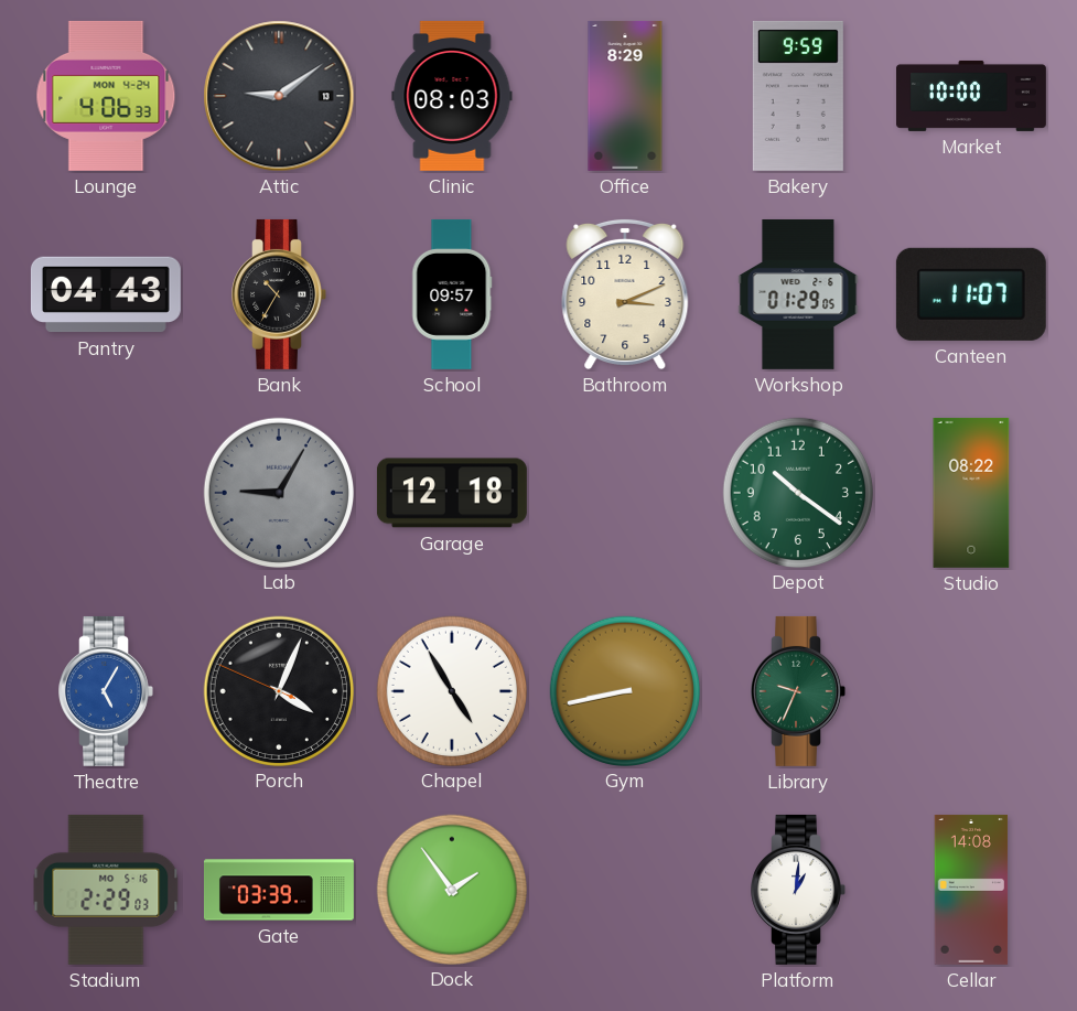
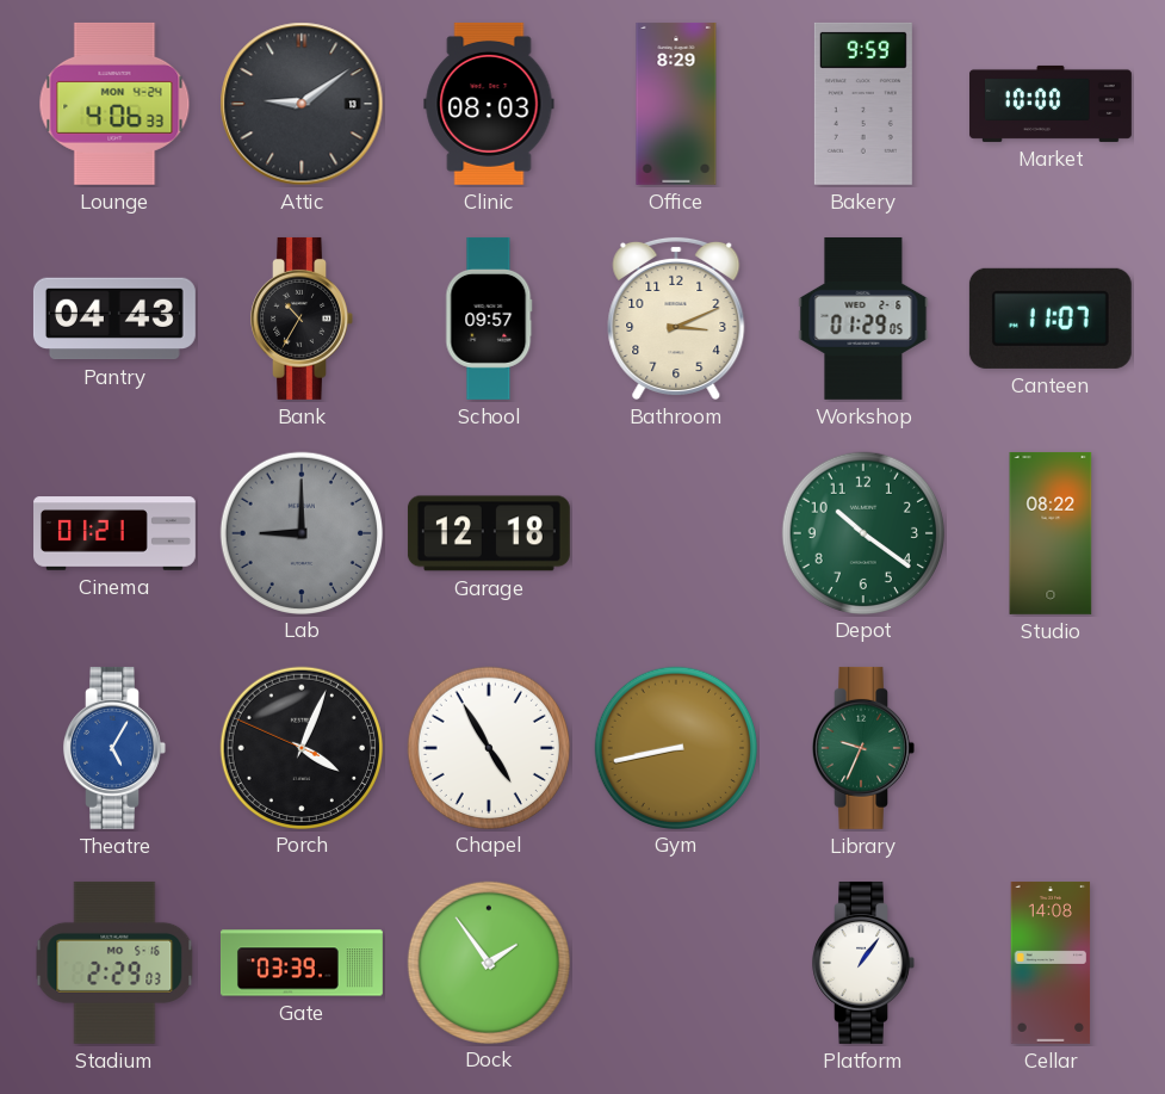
Cinema: none -> 01:21
Lab: 9:05 -> 9:00
Platform: 1:01 -> 1:06
